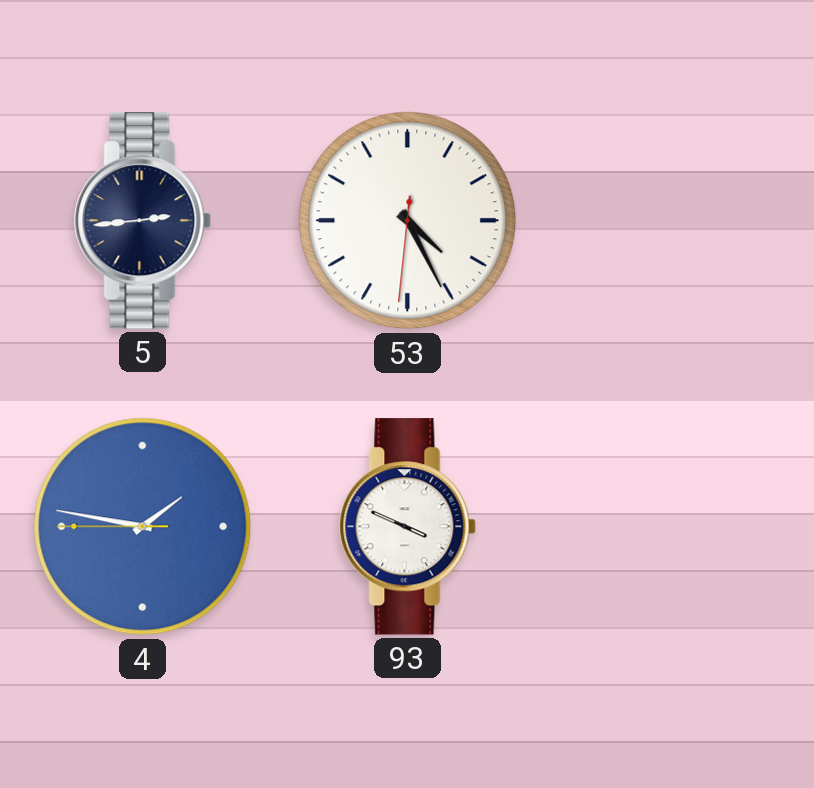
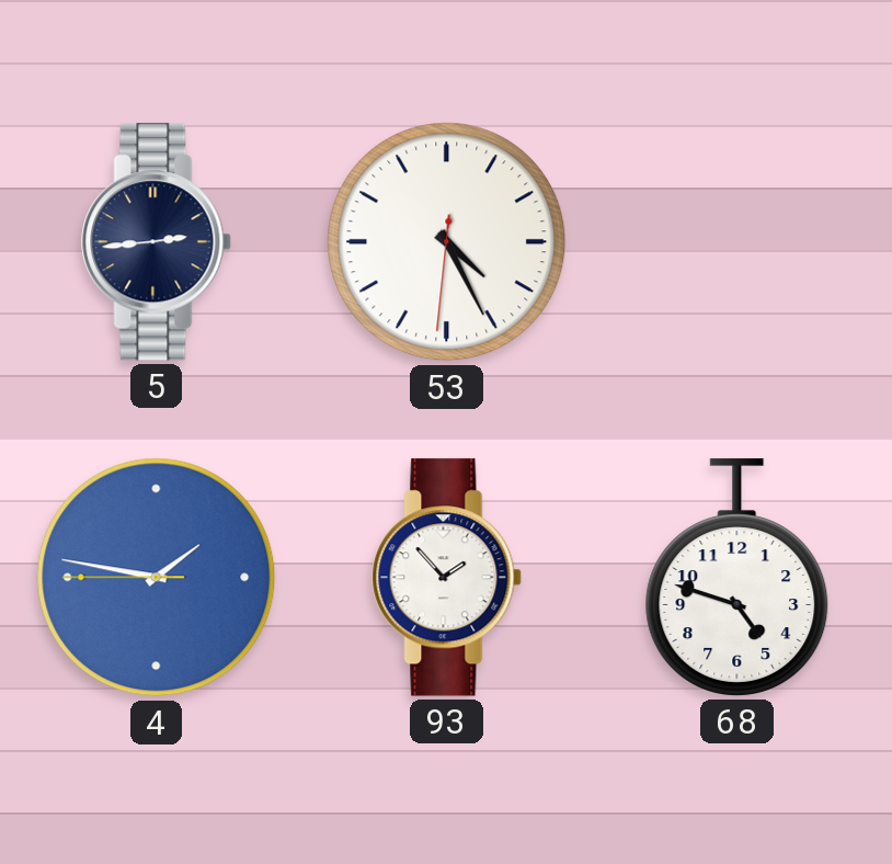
93: 3:49 -> 1:53
68: none -> 4:48
